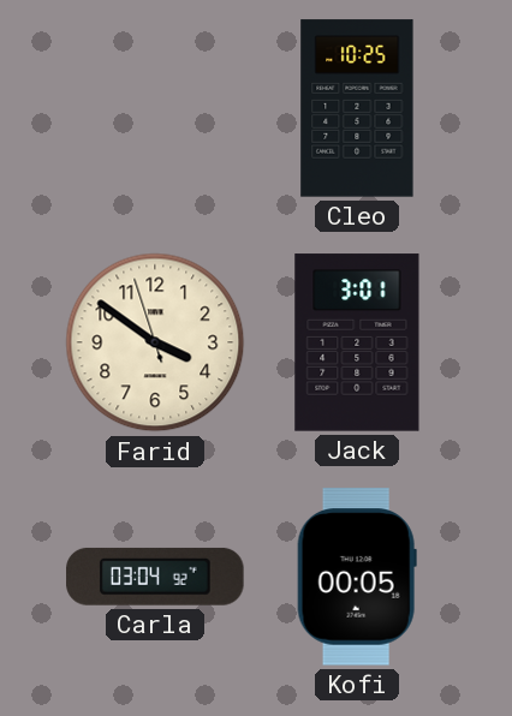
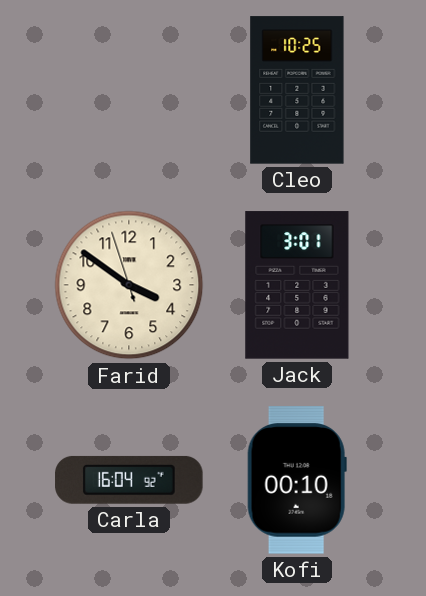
Carla: 03:04 -> 16:04
Kofi: 00:05 -> 00:10
